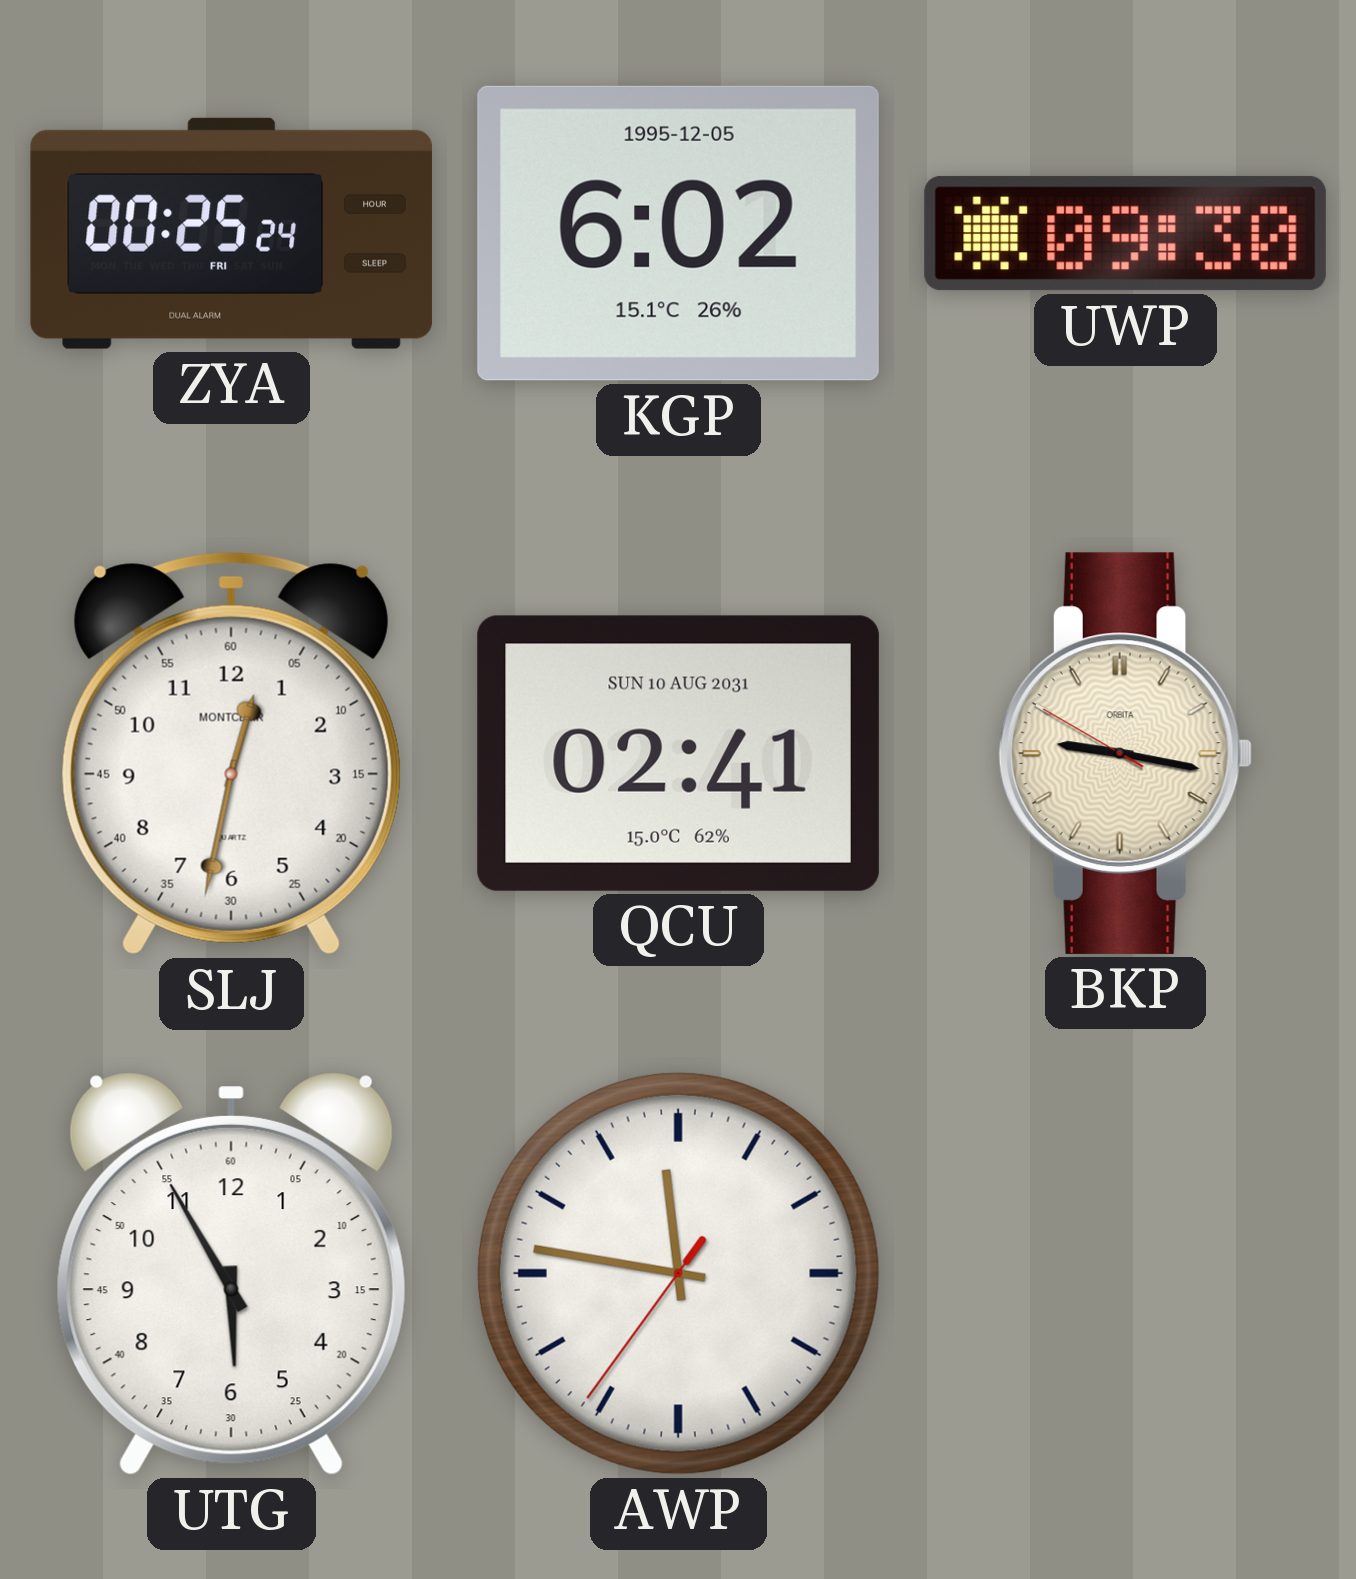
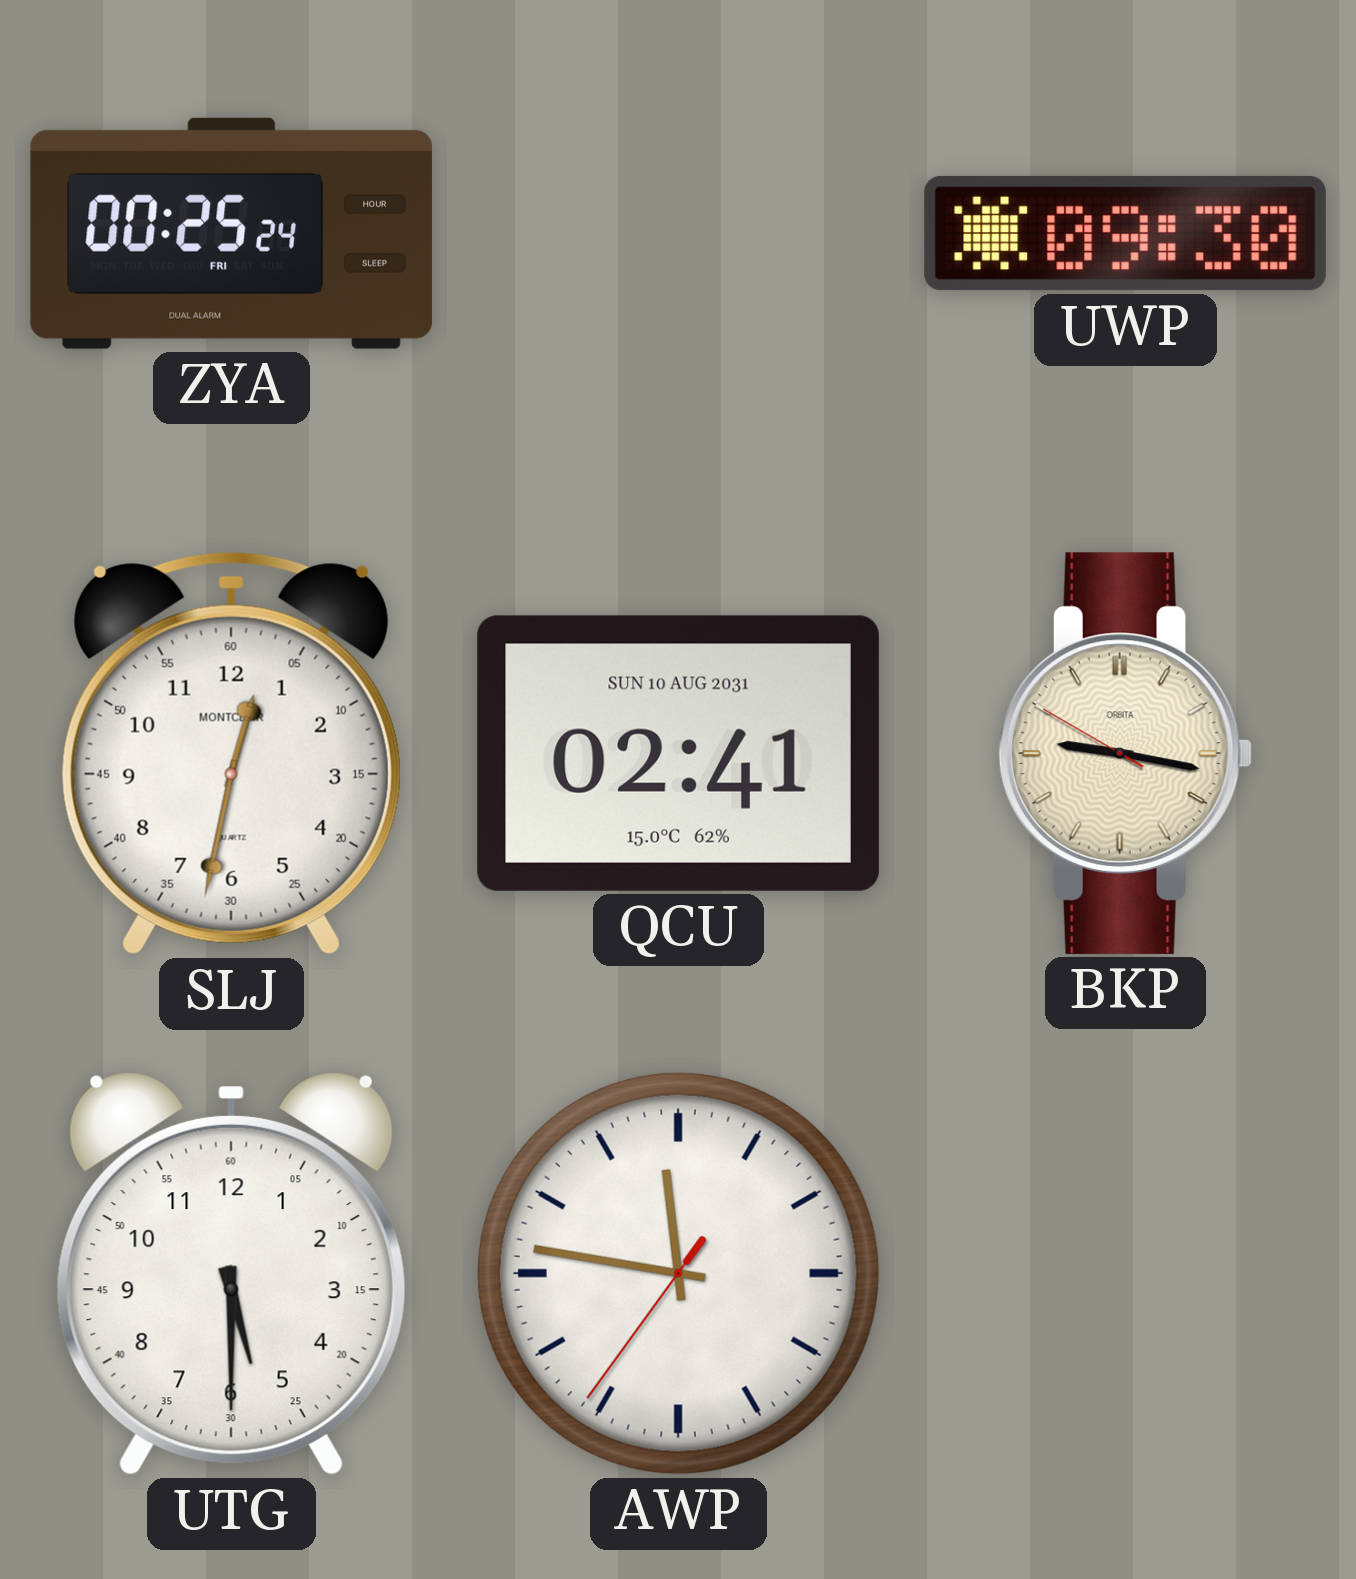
KGP: 6:02 -> none
UTG: 5:55 -> 5:30
